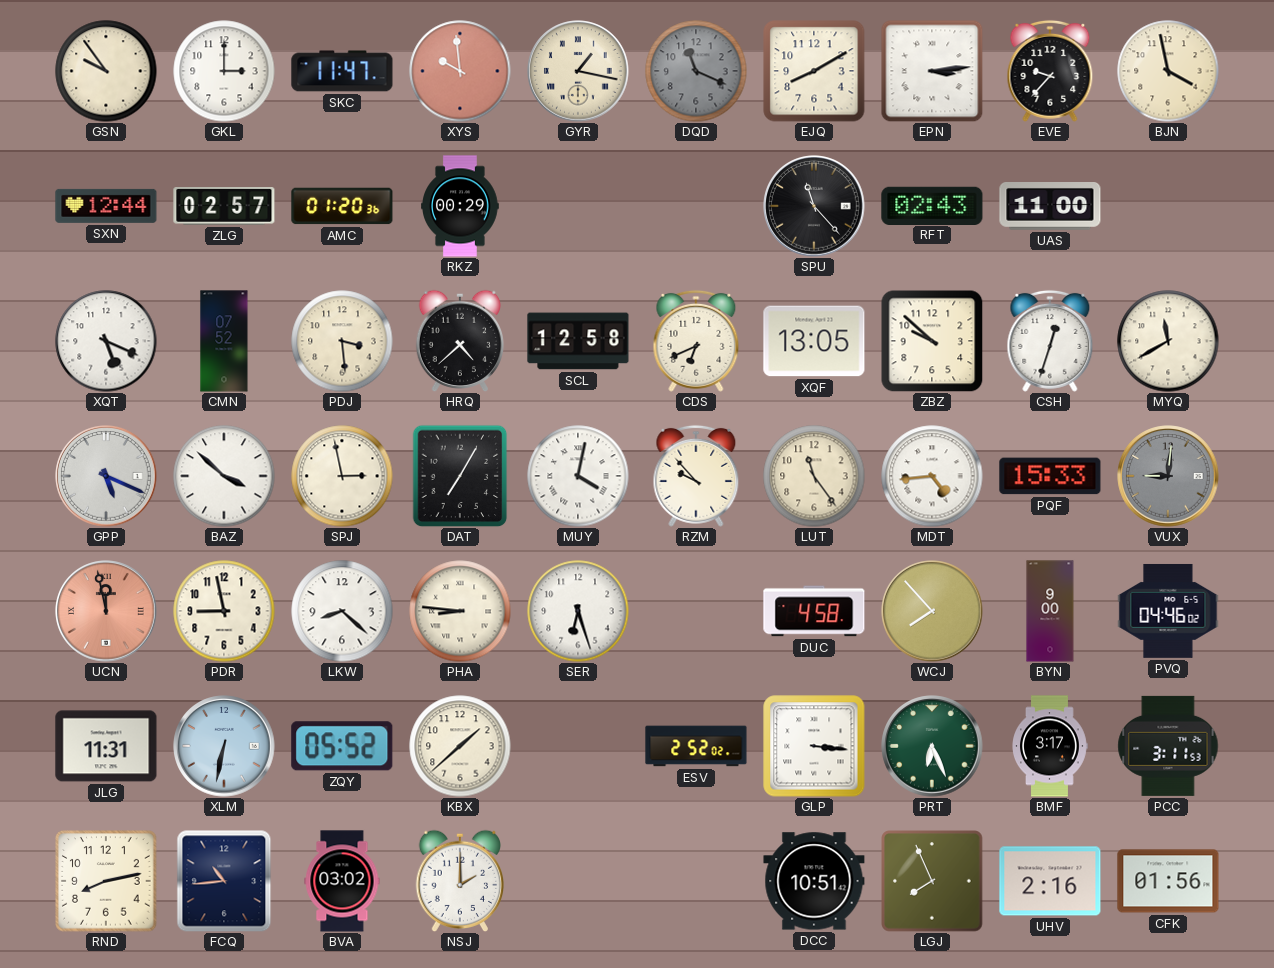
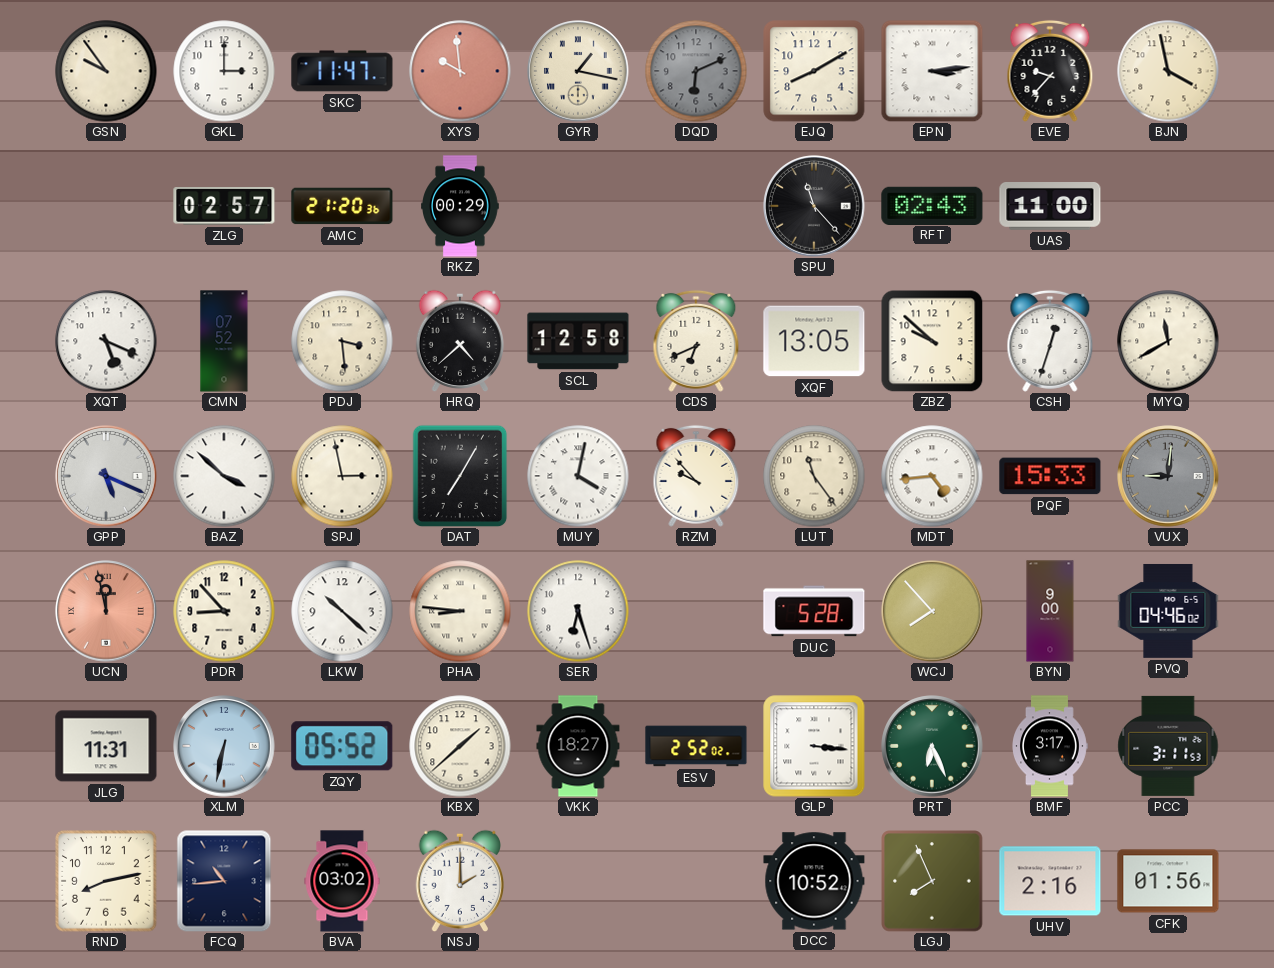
DQD: 11:19 -> 6:11
SXN: 12:44 -> none
AMC: 01:20 -> 21:20
PDR: 8:58 -> 8:53
LKW: 8:22 -> 10:22
DUC: 4:58 -> 5:28
VKK: none -> 18:27
DCC: 10:51 -> 10:52
